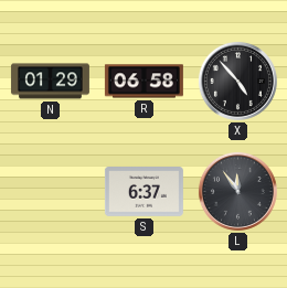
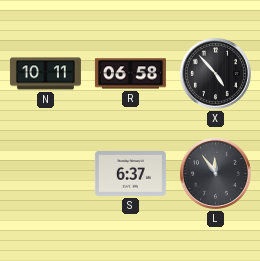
N: 01:29 -> 10:11
